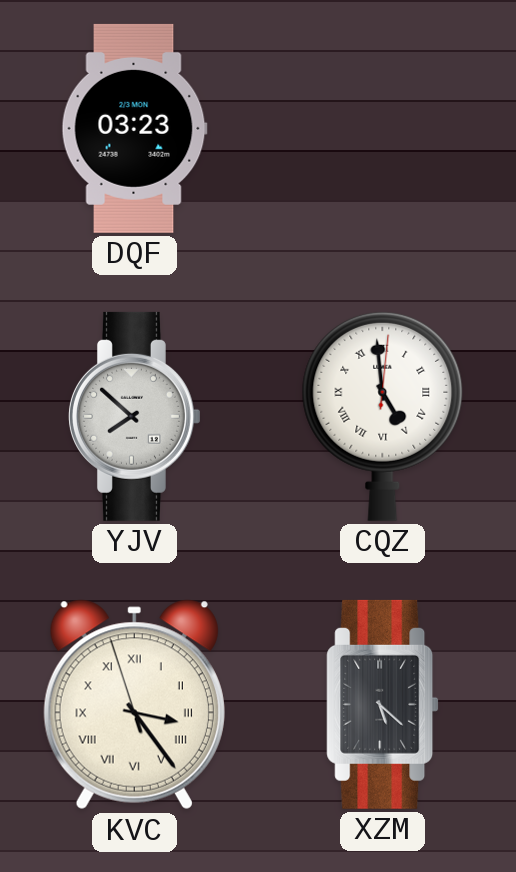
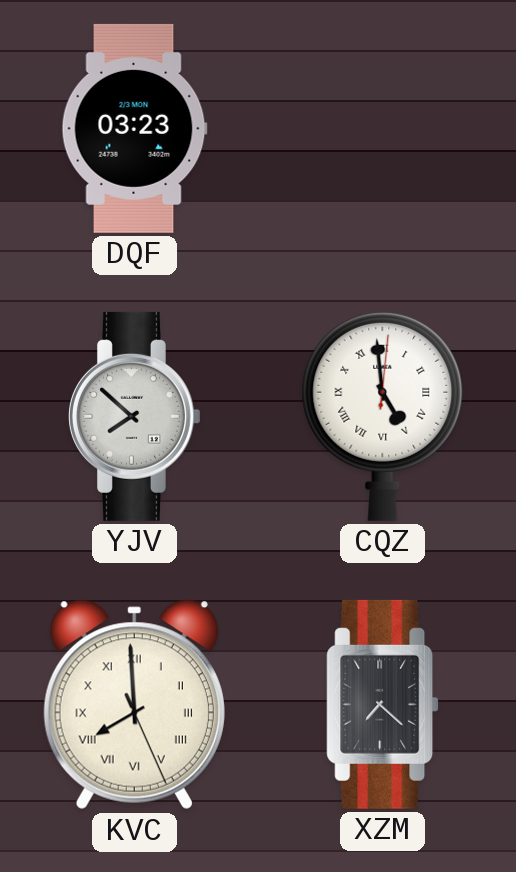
KVC: 3:23 -> 7:59
XZM: 5:22 -> 7:22
